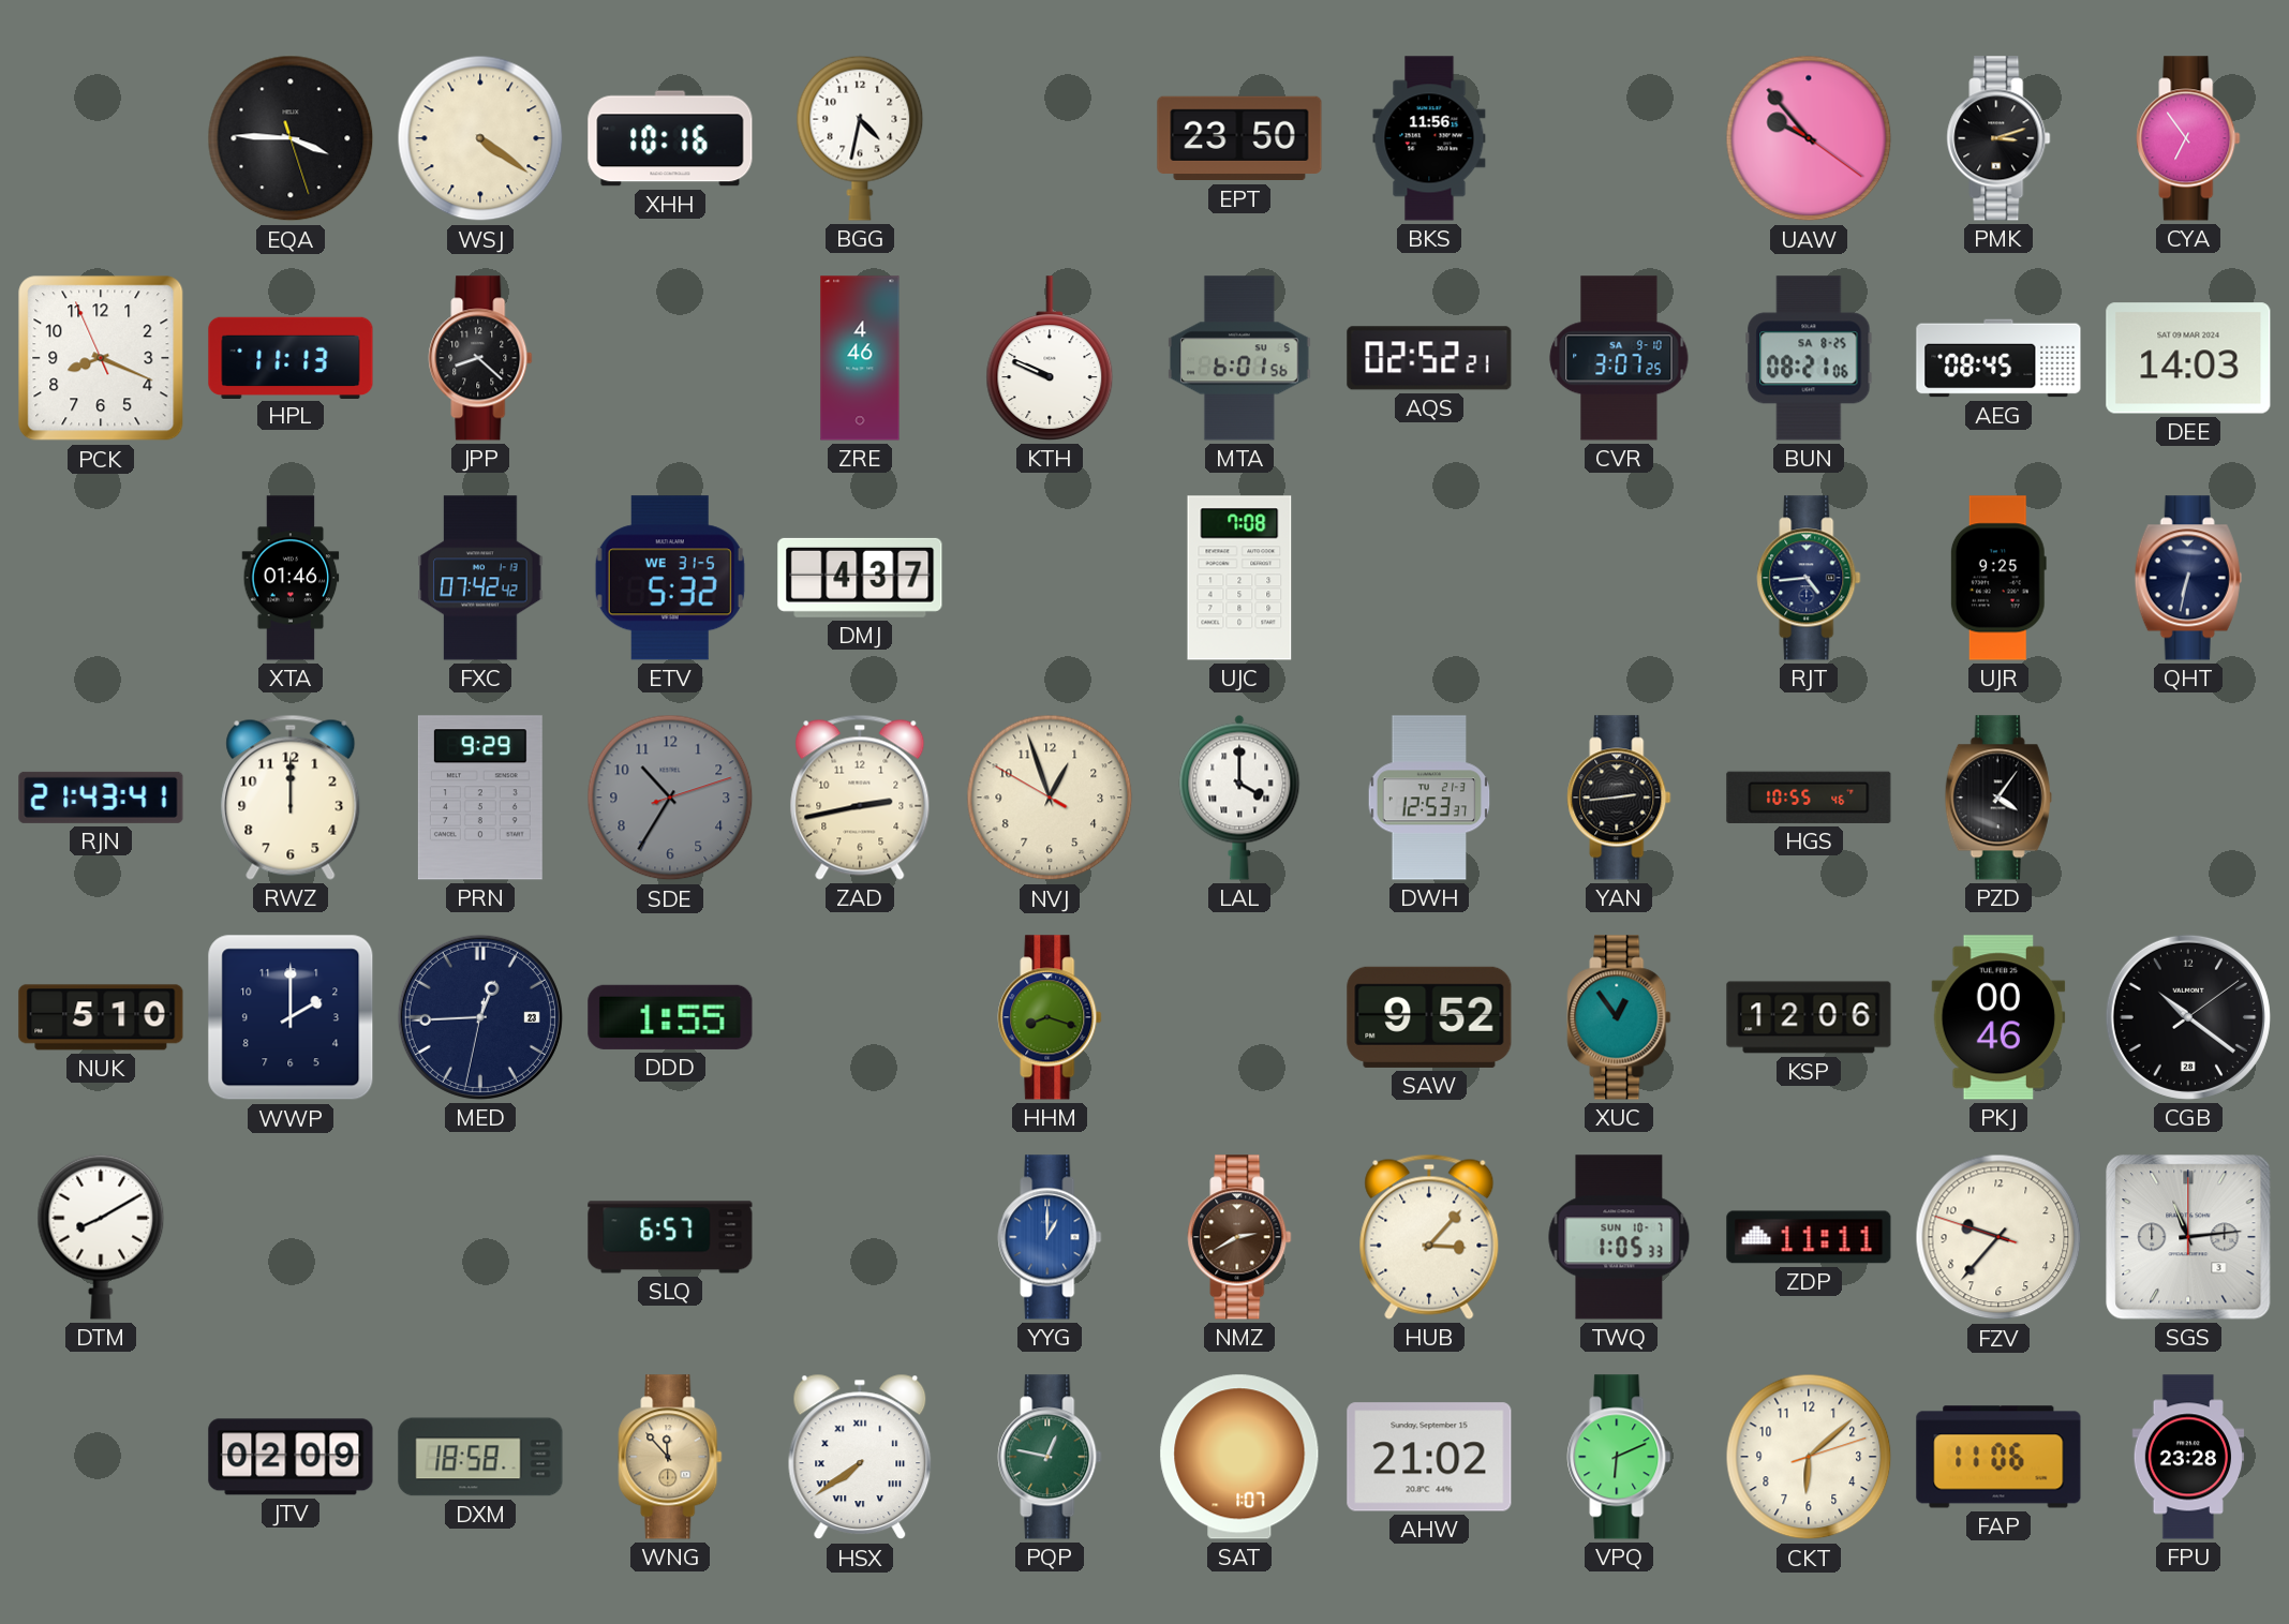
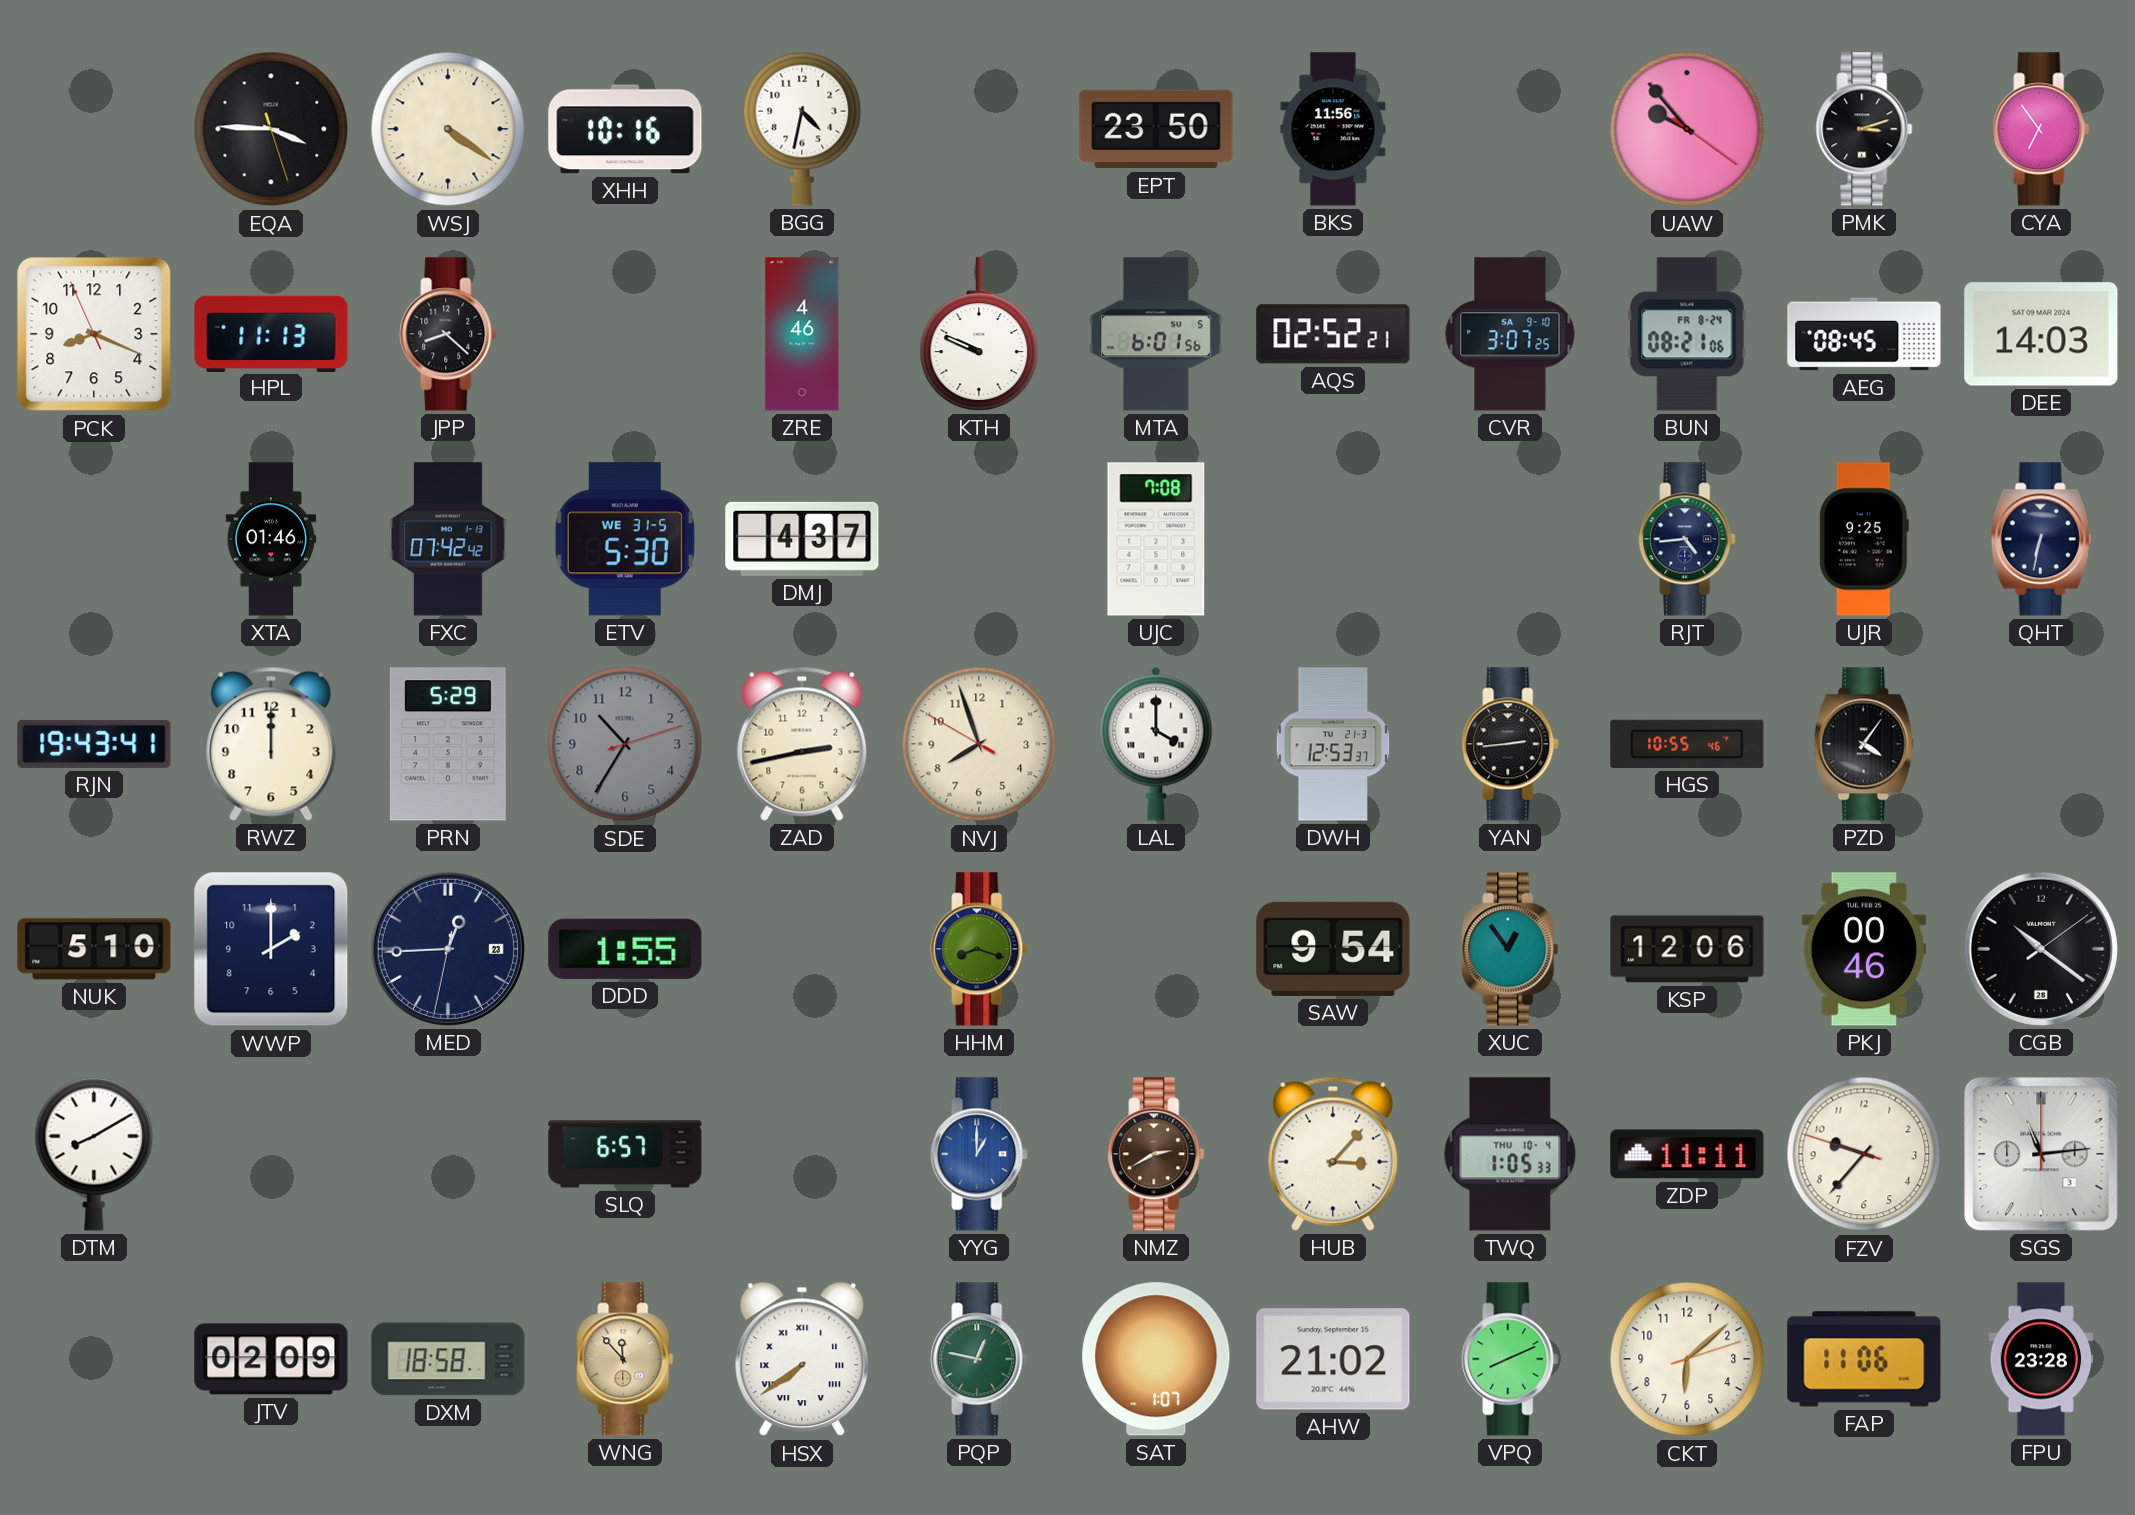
BUN date: SA 8-25 -> FR 8-24
ETV: 5:32 -> 5:30
RJN: 21:43 -> 19:43
PRN: 9:29 -> 5:29
NVJ: 12:56 -> 7:56
SAW: 9:52 -> 9:54
TWQ date: SUN 10-7 -> THU 10-4
VPQ: 6:11 -> 8:11
